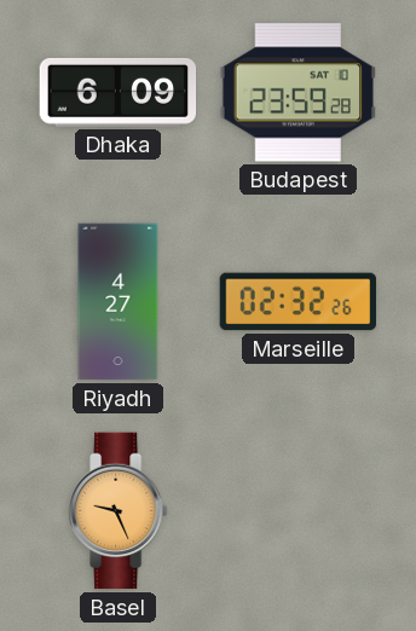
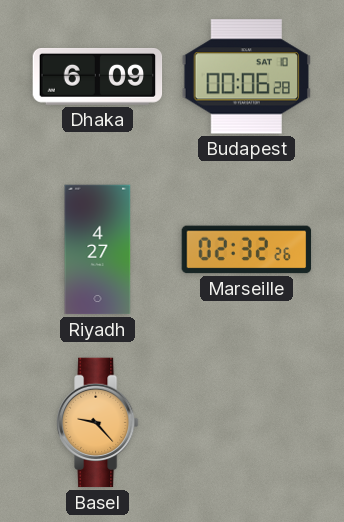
Budapest: 23:59 -> 00:06
Basel: 9:26 -> 9:23
